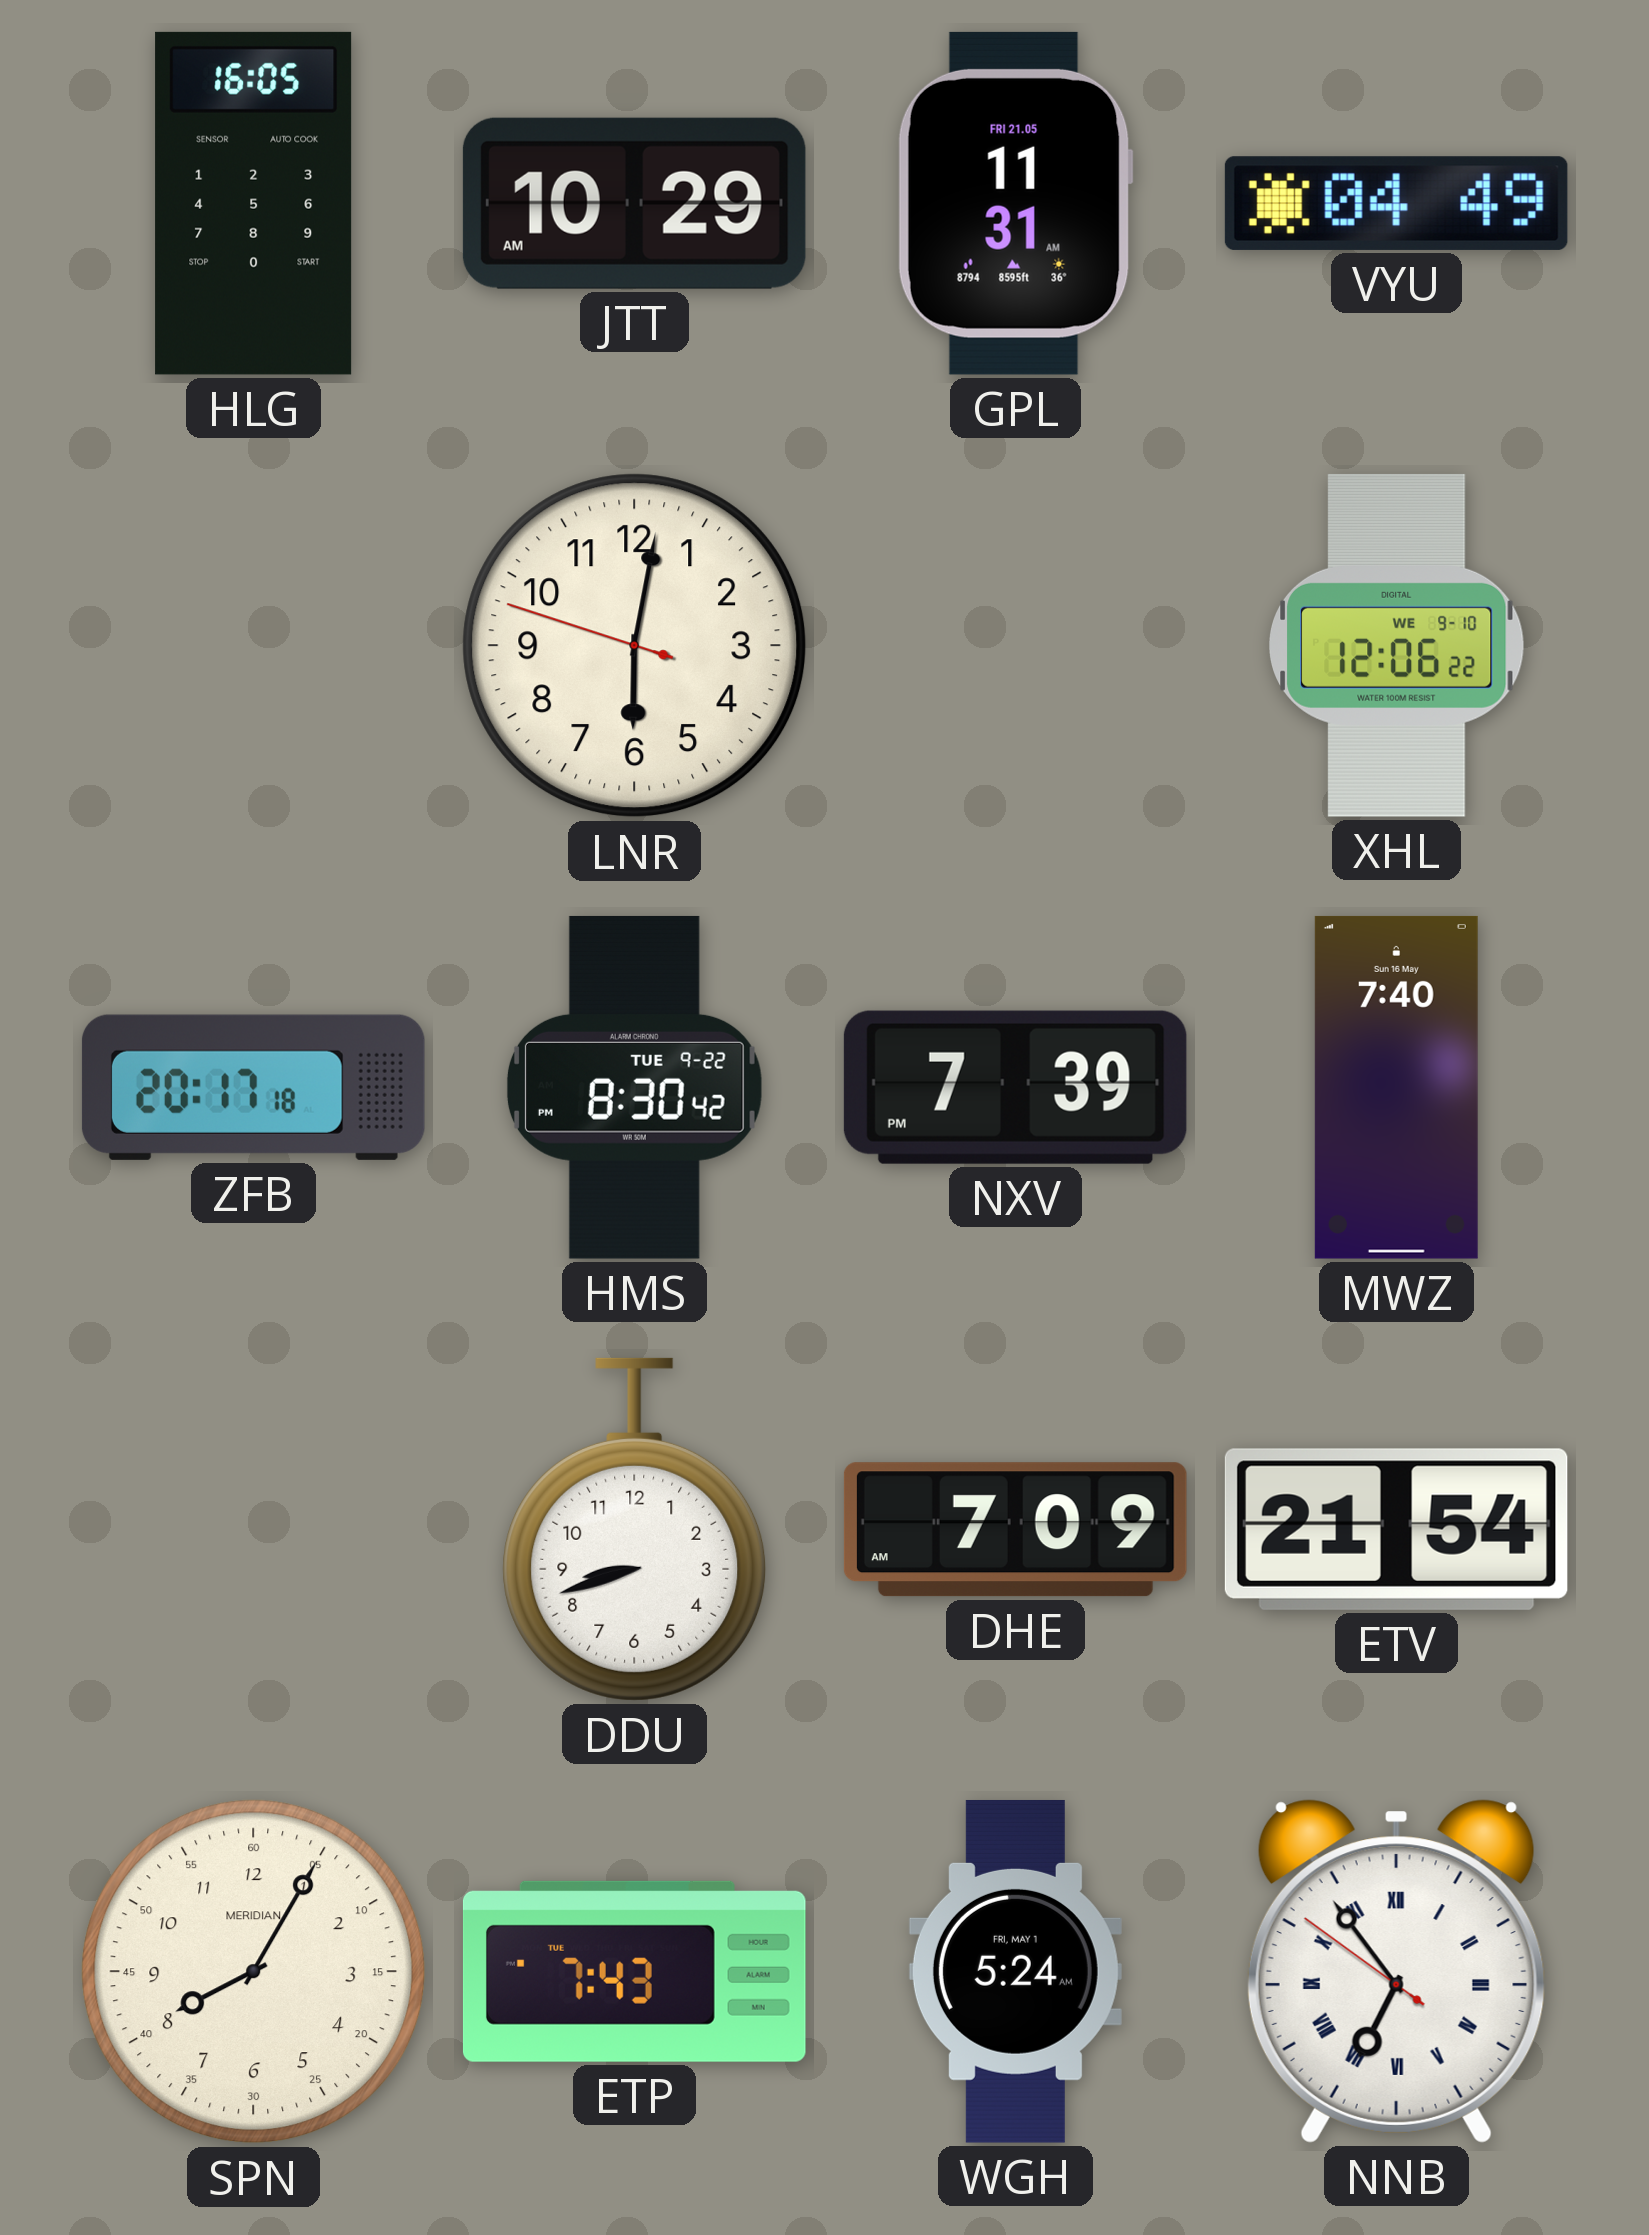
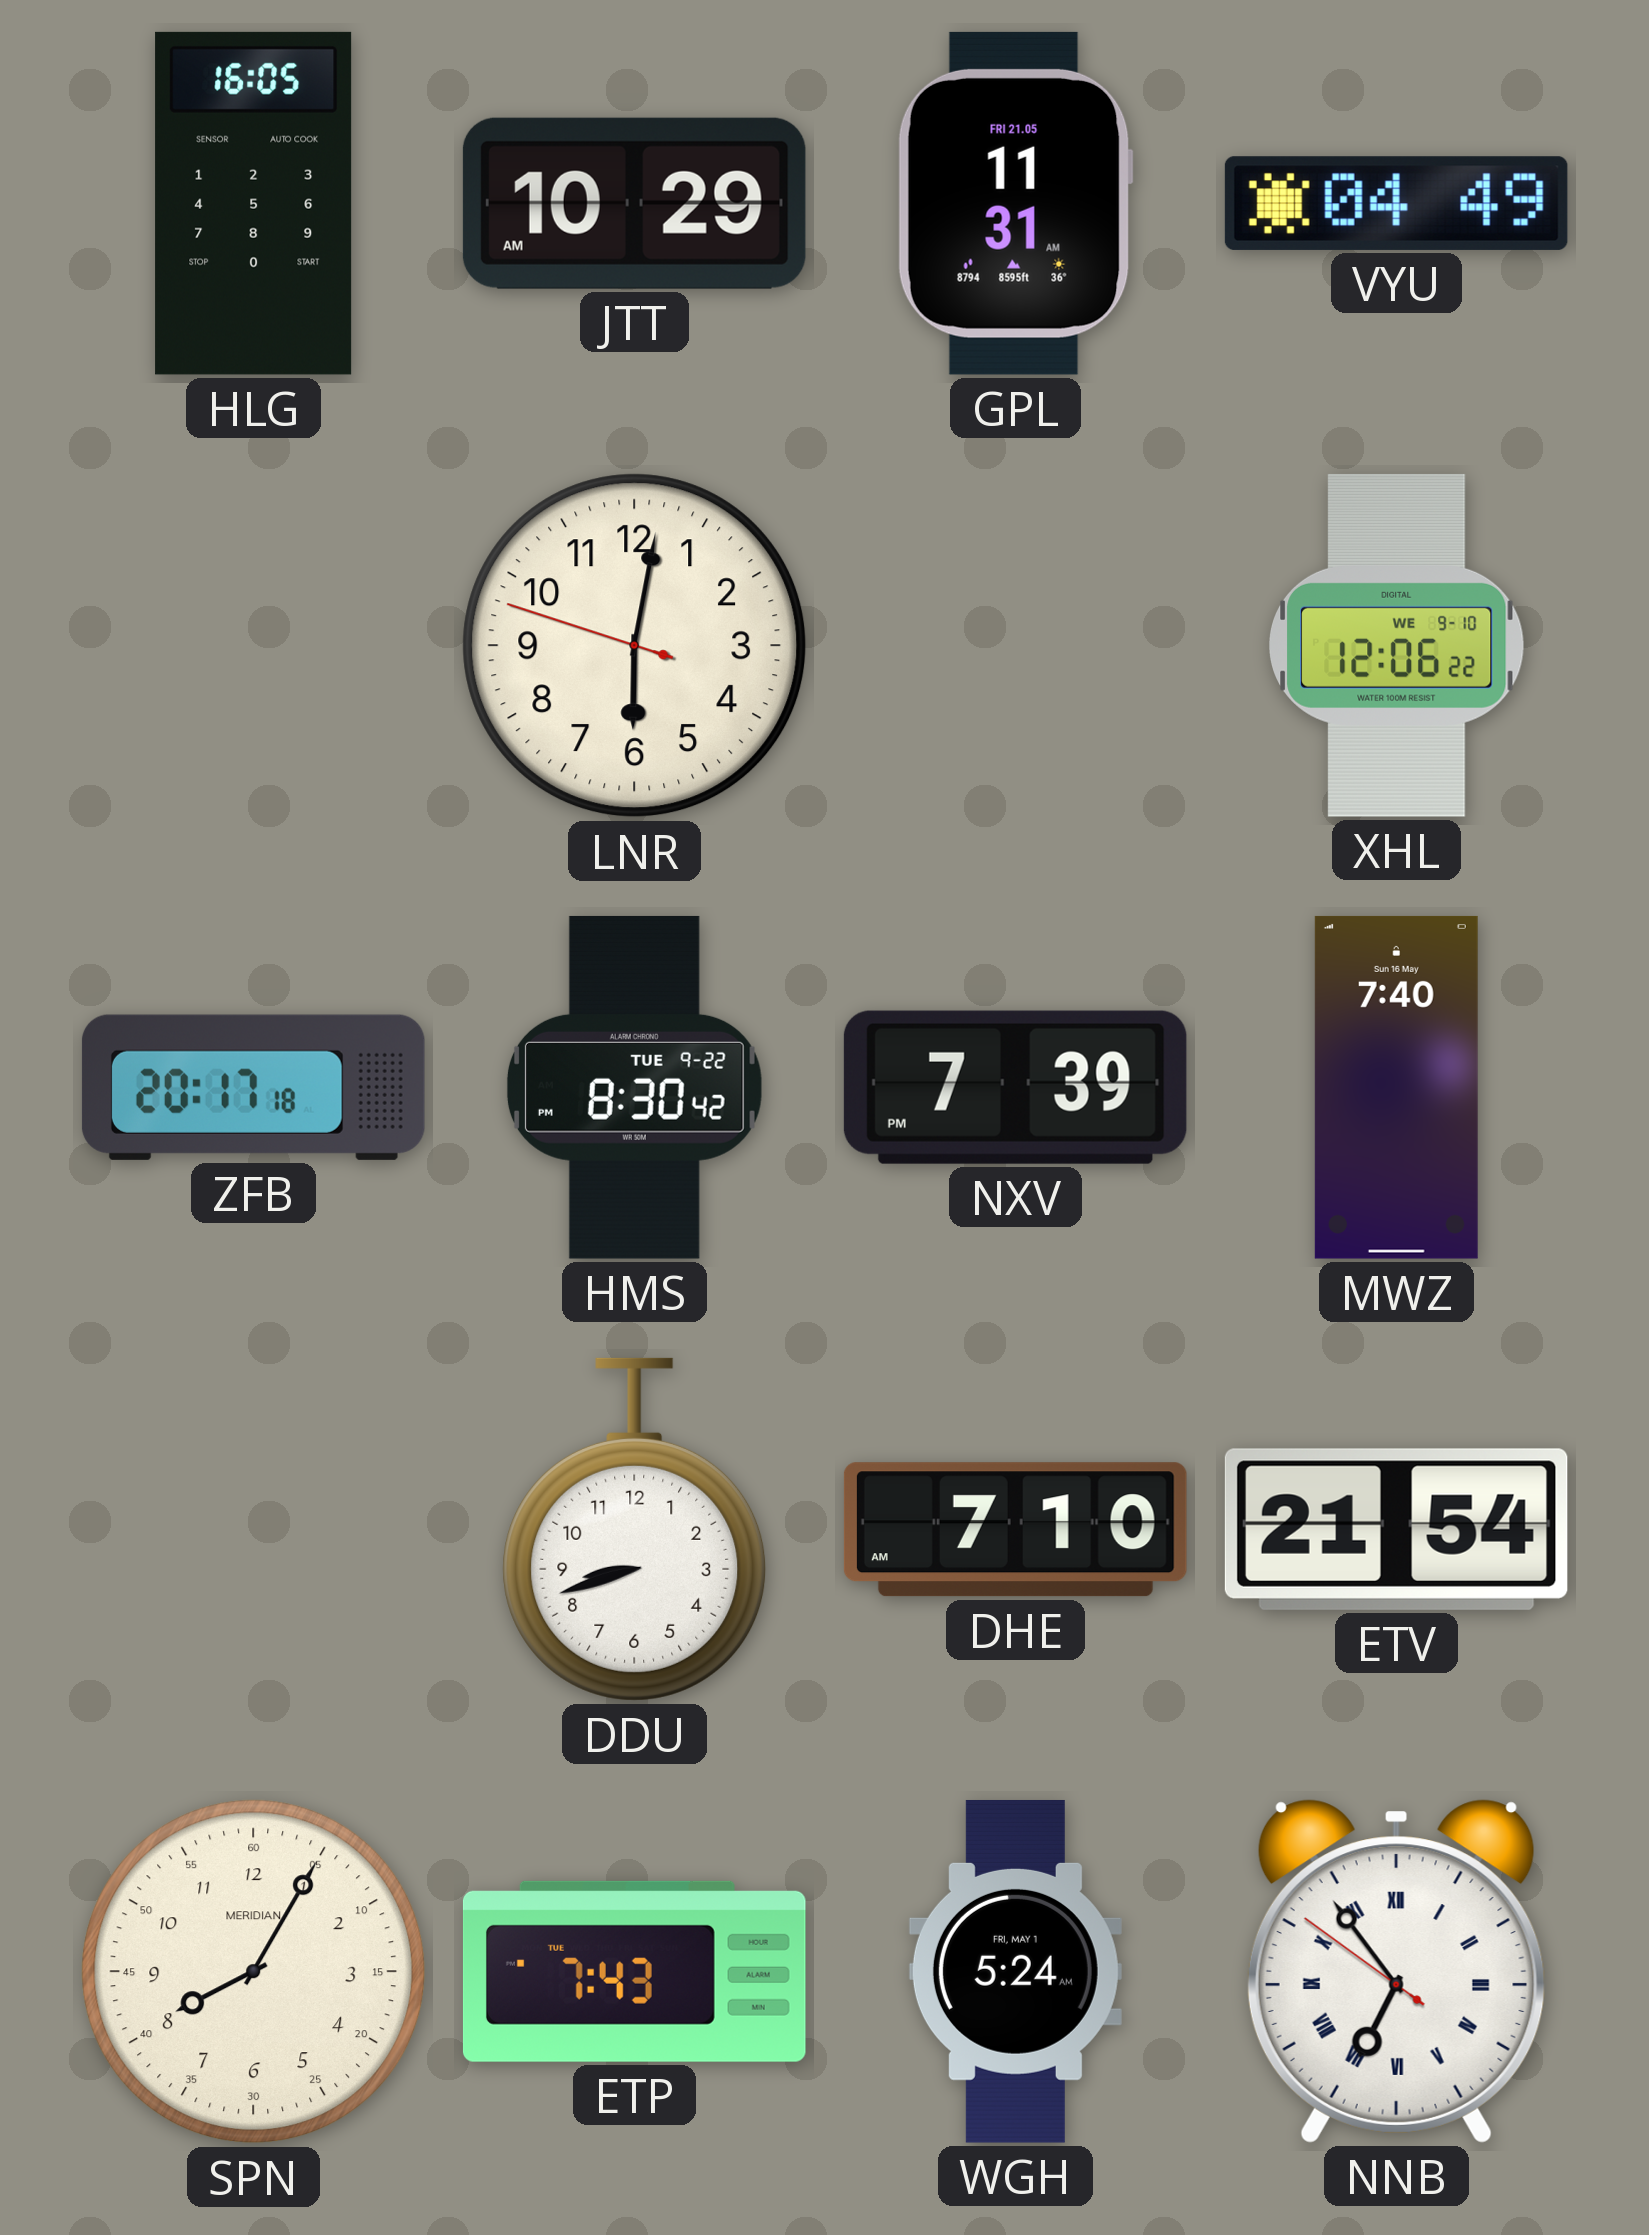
DHE: 7:09 -> 7:10
